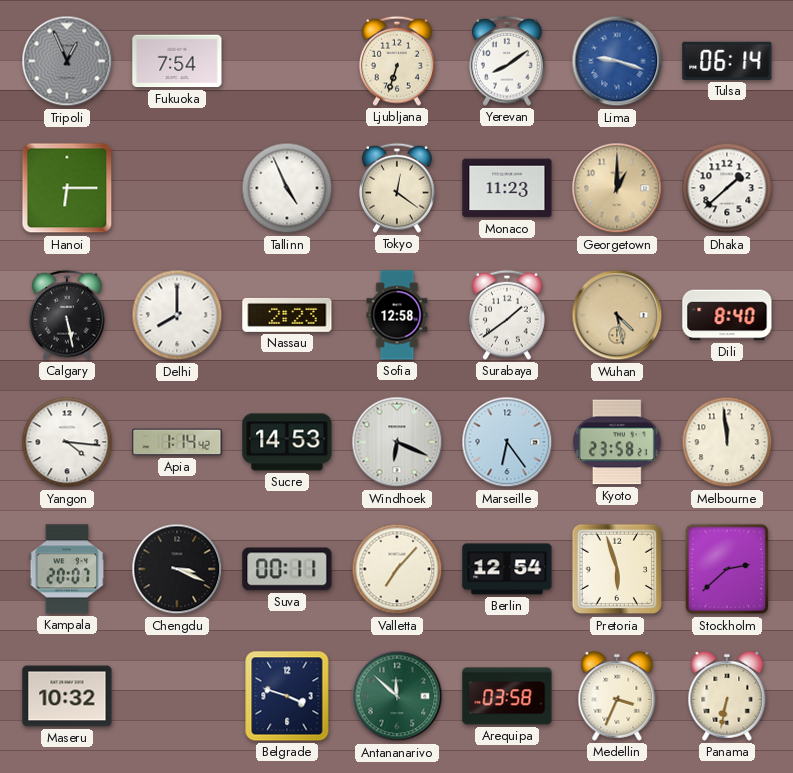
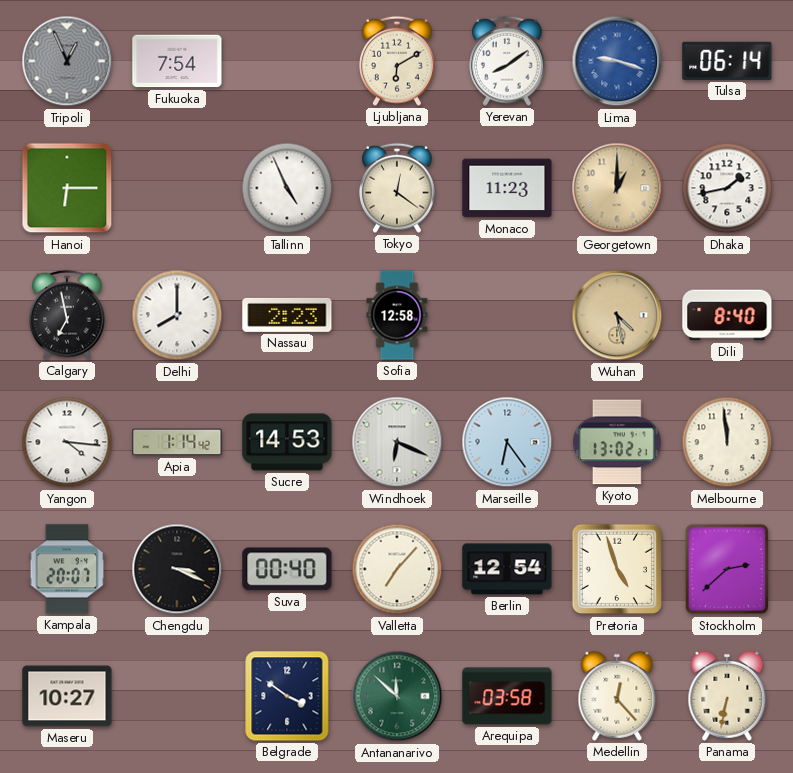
Ljubljana: 6:33 -> 6:10
Dhaka: 1:38 -> 1:43
Calgary: 5:28 -> 6:58
Surabaya: 1:39 -> none
Kyoto: 23:58 -> 13:02
Suva: 00:11 -> 00:40
Pretoria: 5:57 -> 4:57
Maseru: 10:32 -> 10:27
Belgrade: 3:48 -> 3:51
Medellin: 3:34 -> 12:23
